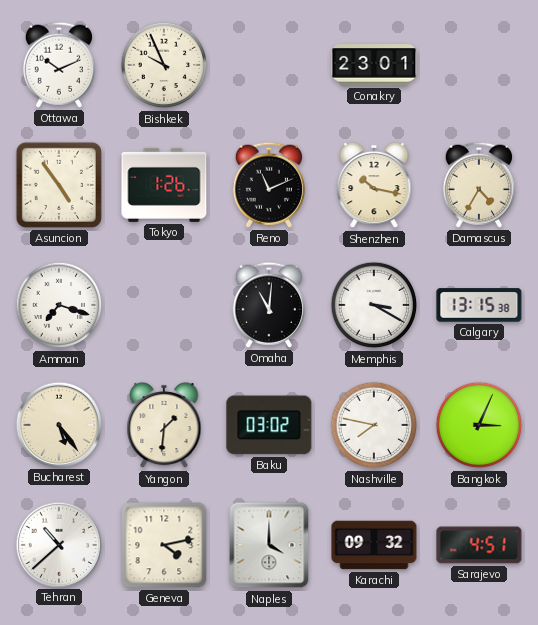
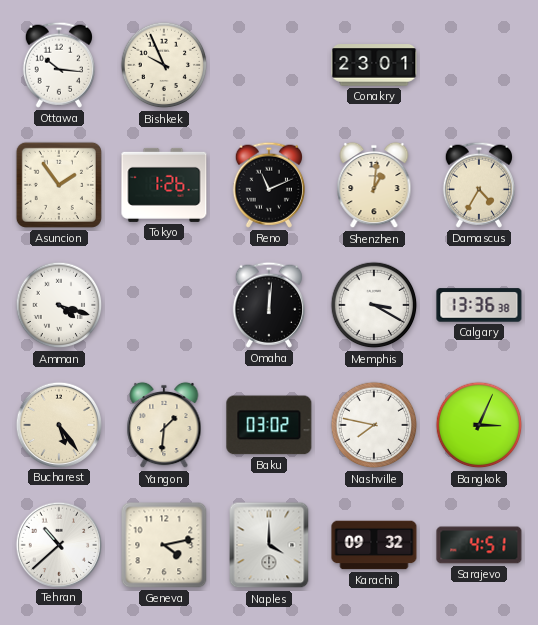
Ottawa: 10:11 -> 10:16
Asuncion: 4:54 -> 1:54
Shenzhen: 10:17 -> 1:01
Amman: 7:18 -> 4:18
Omaha: 11:01 -> 12:01
Calgary: 13:15 -> 13:36
